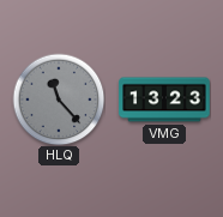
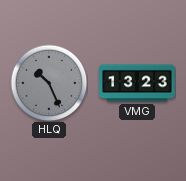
HLQ: 11:23 -> 10:26
